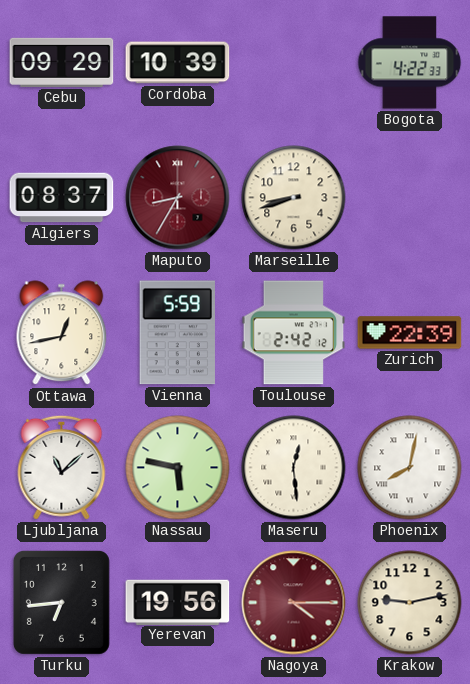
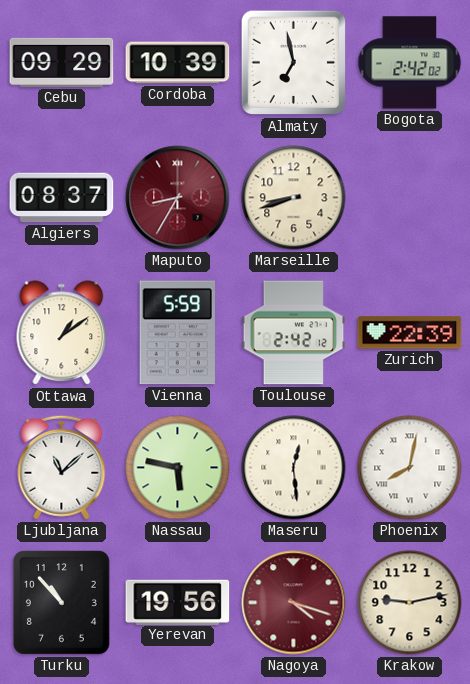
Almaty: none -> 6:58
Bogota: 4:22 -> 2:42
Ottawa: 12:43 -> 1:09
Turku: 6:44 -> 10:53
Nagoya: 4:15 -> 4:18
